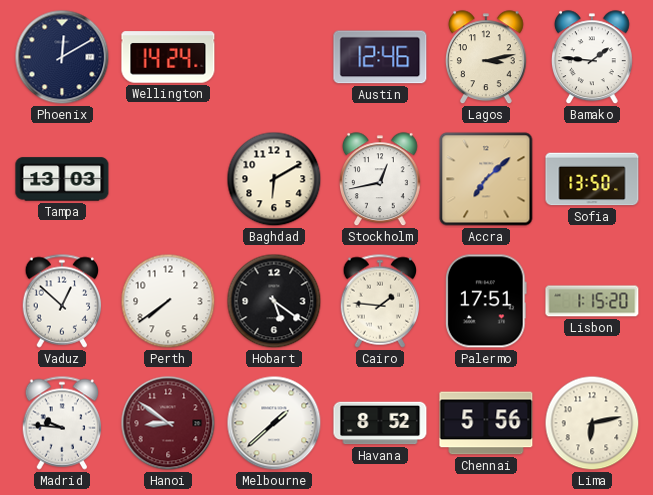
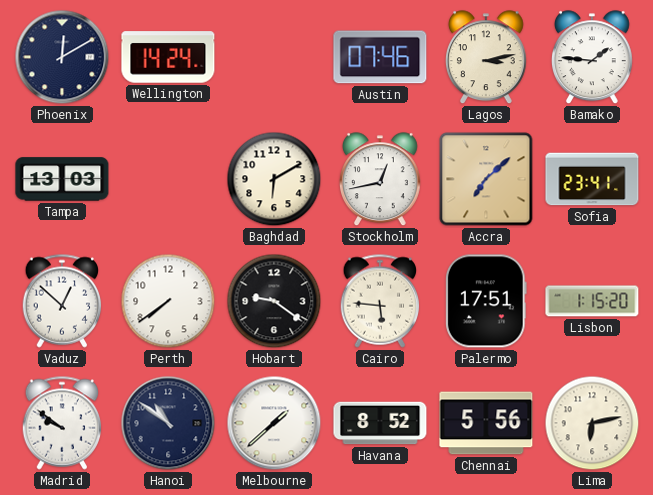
Austin: 12:46 -> 07:46
Sofia: 13:50 -> 23:41
Hobart: 5:21 -> 9:21
Cairo: 1:46 -> 5:46
Madrid: 9:46 -> 9:51
Hanoi: 8:51 -> 10:51
Hanoi dial: burgundy -> navy
